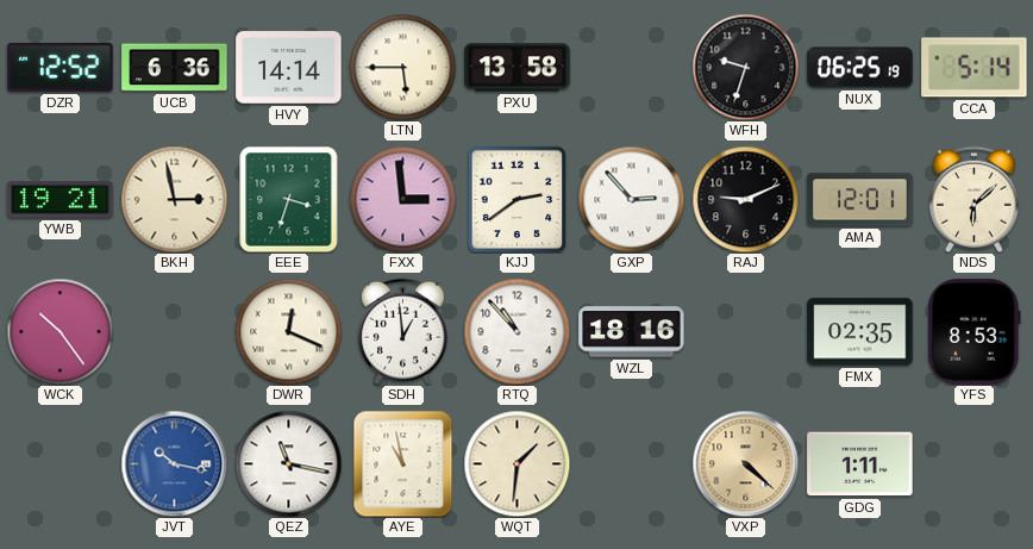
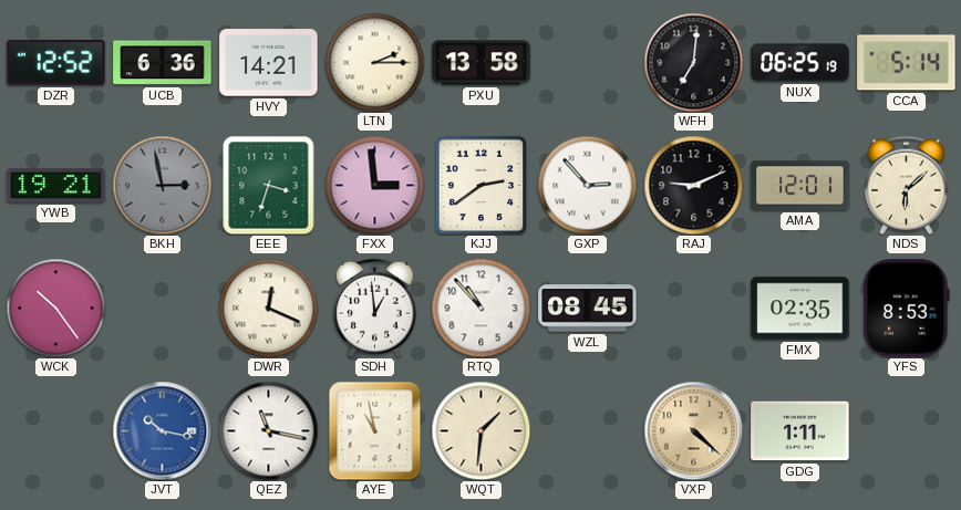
HVY: 14:14 -> 14:21
LTN: 5:45 -> 2:15
WFH: 9:33 -> 7:01
BKH dial: cream -> grey
WZL: 18:16 -> 08:45
